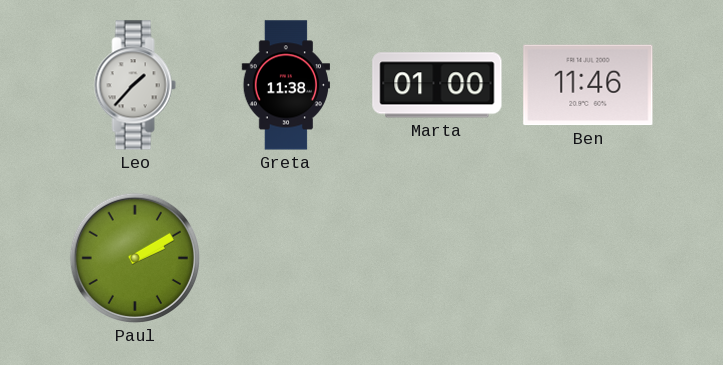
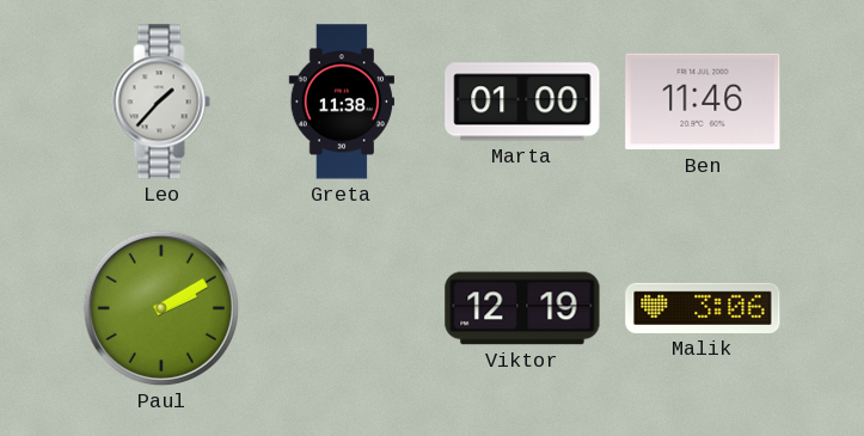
Viktor: none -> 12:19
Malik: none -> 3:06
